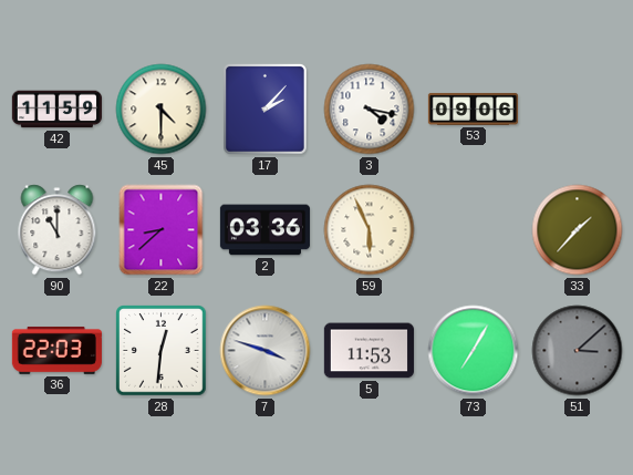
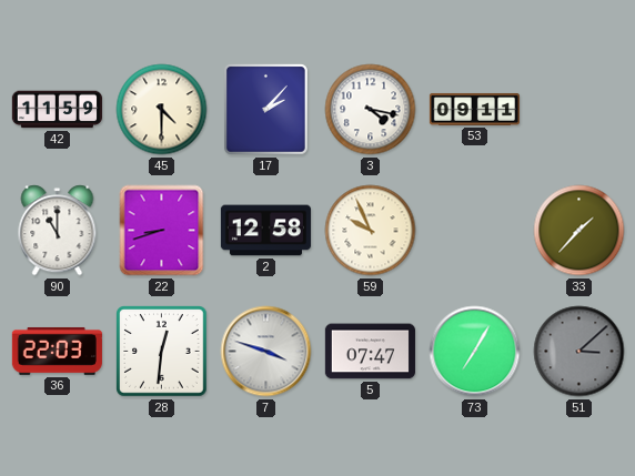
53: 09:06 -> 09:11
22: 8:38 -> 8:42
2: 03:36 -> 12:58
59: 5:56 -> 9:56
5: 11:53 -> 07:47
